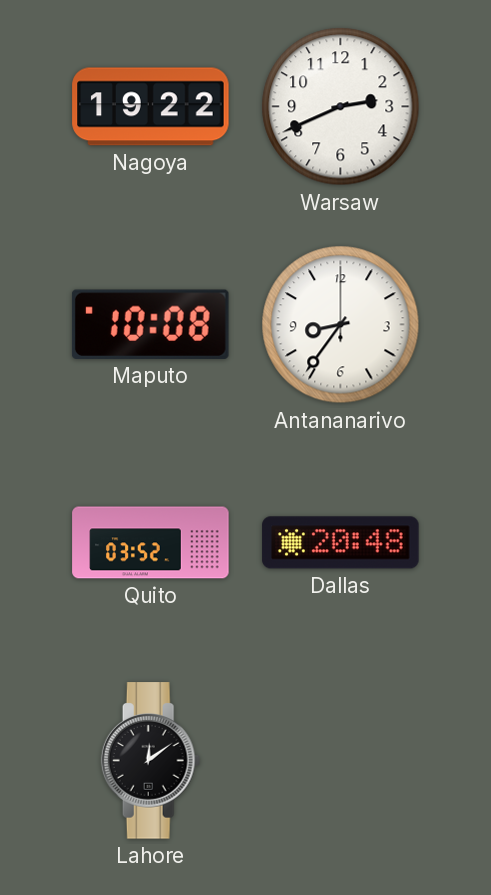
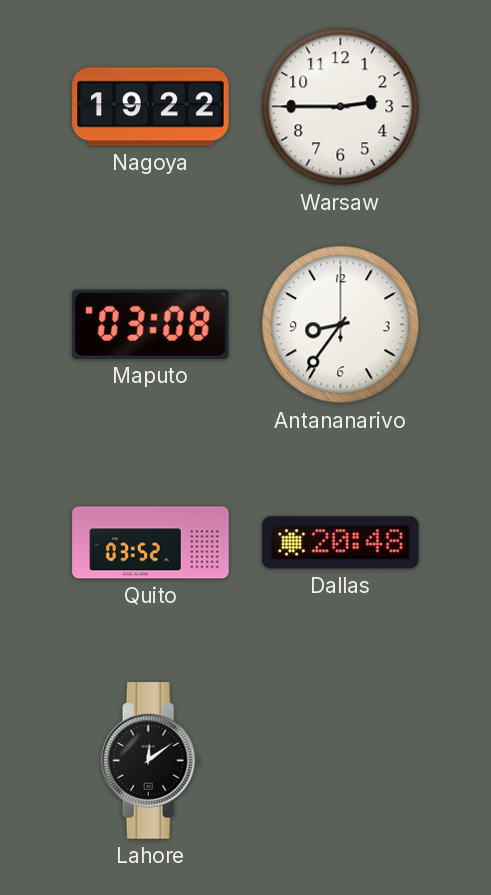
Warsaw: 2:41 -> 2:45
Maputo: 10:08 -> 03:08
